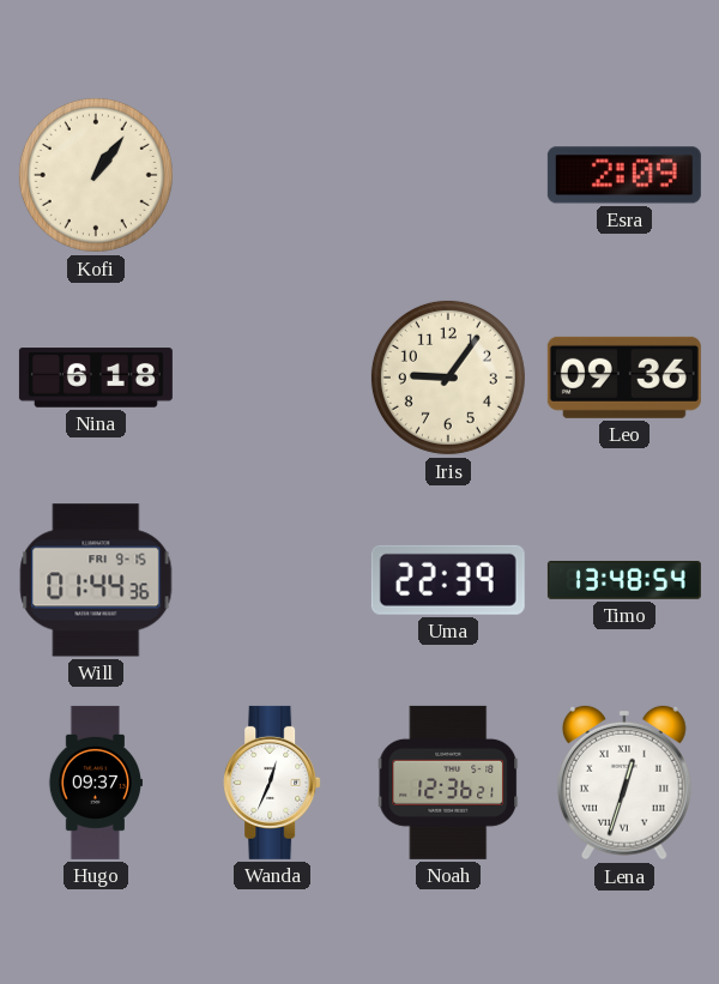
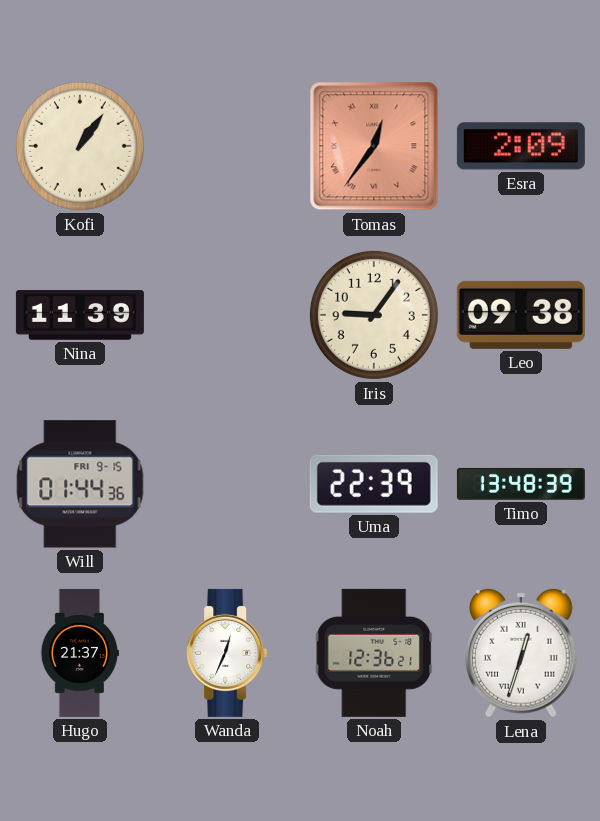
Tomas: none -> 12:36
Nina: 6:18 -> 11:39
Leo: 09:36 -> 09:38
Timo: 13:48:54 -> 13:48:39
Hugo: 09:37 -> 21:37
